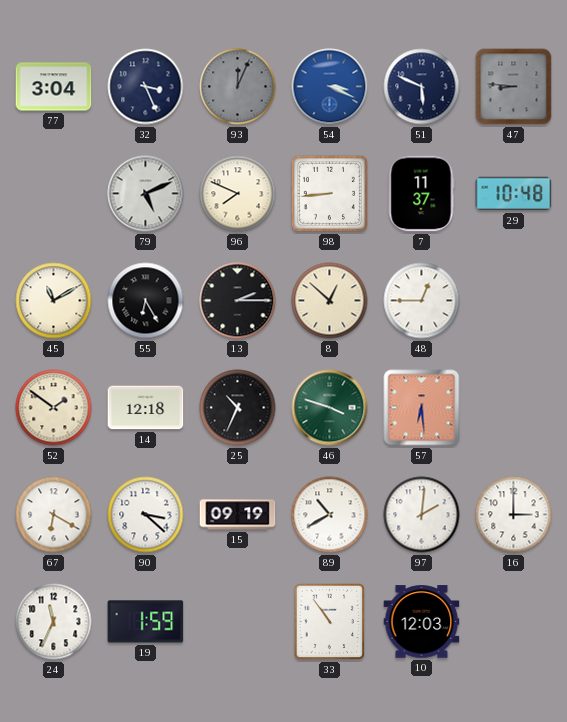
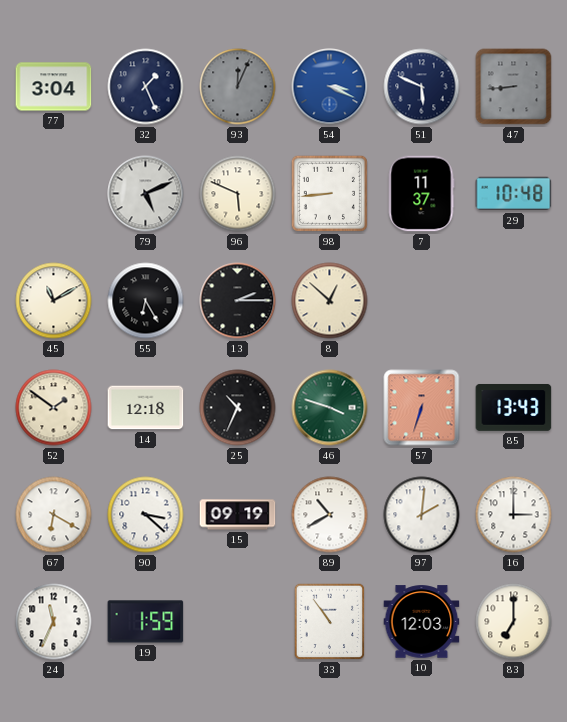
32: 3:26 -> 1:26
47: 8:46 -> 8:44
96: 7:49 -> 5:49
48: 12:45 -> none
57: 6:29 -> 6:33
85: none -> 13:43
83: none -> 7:00
